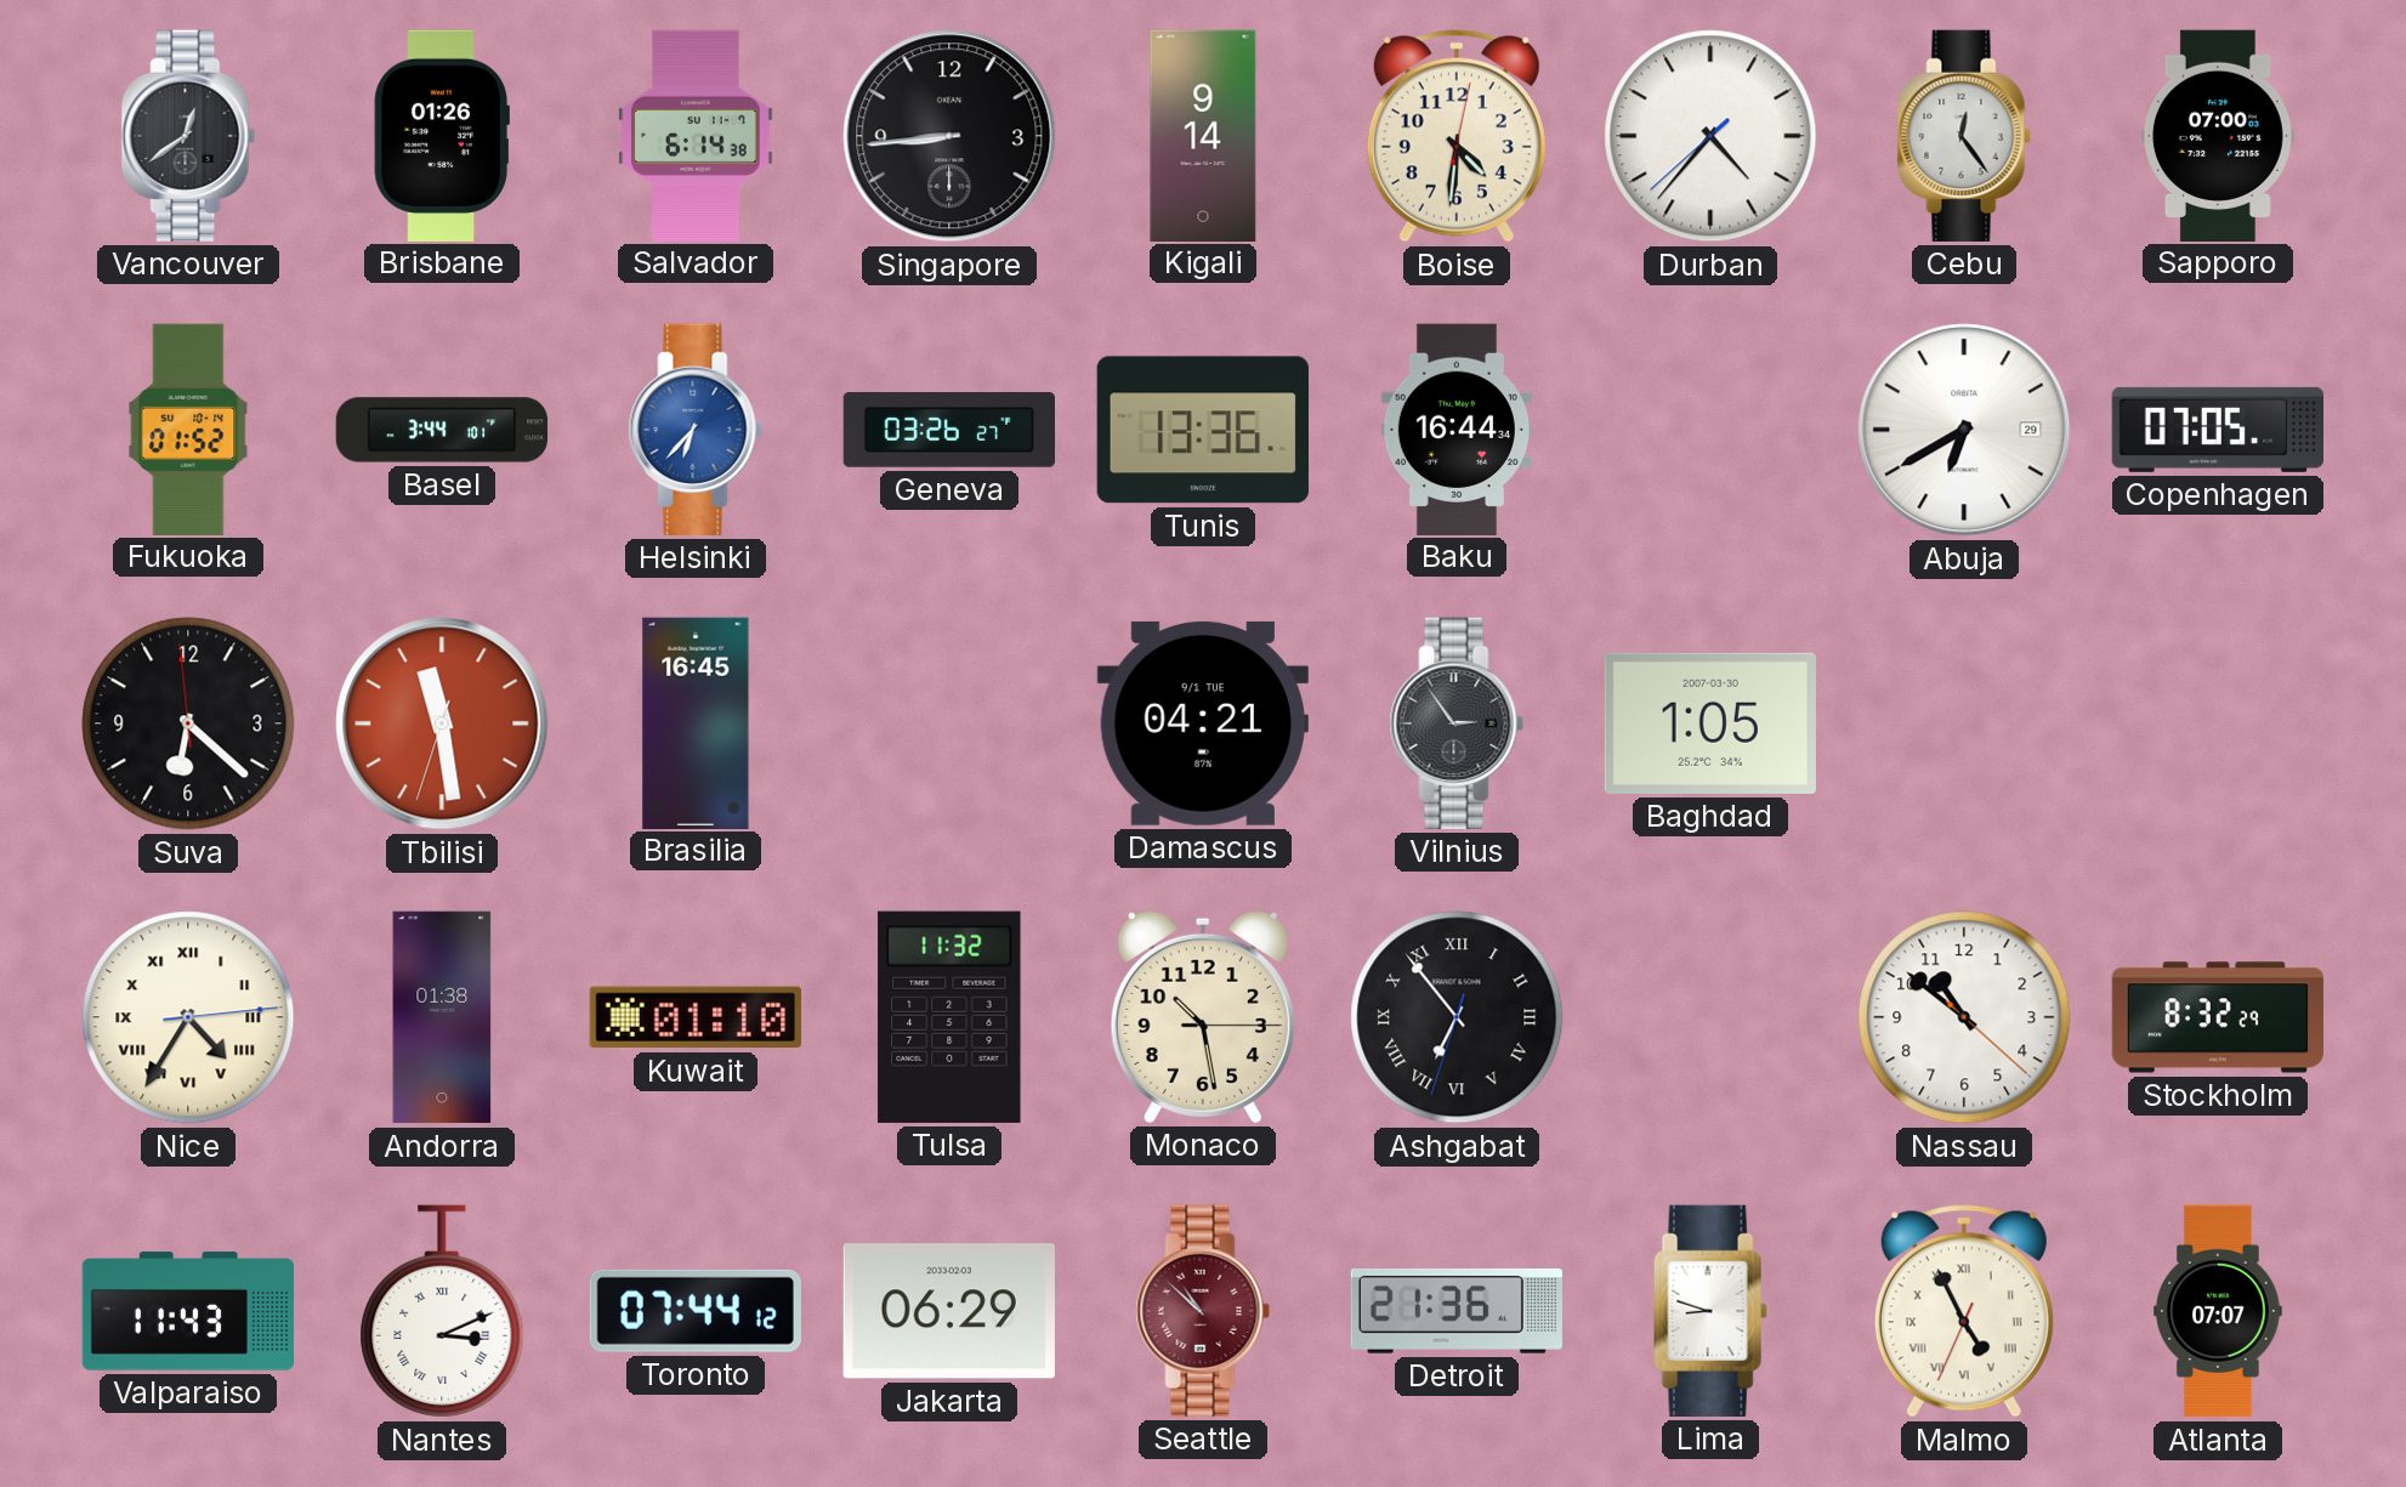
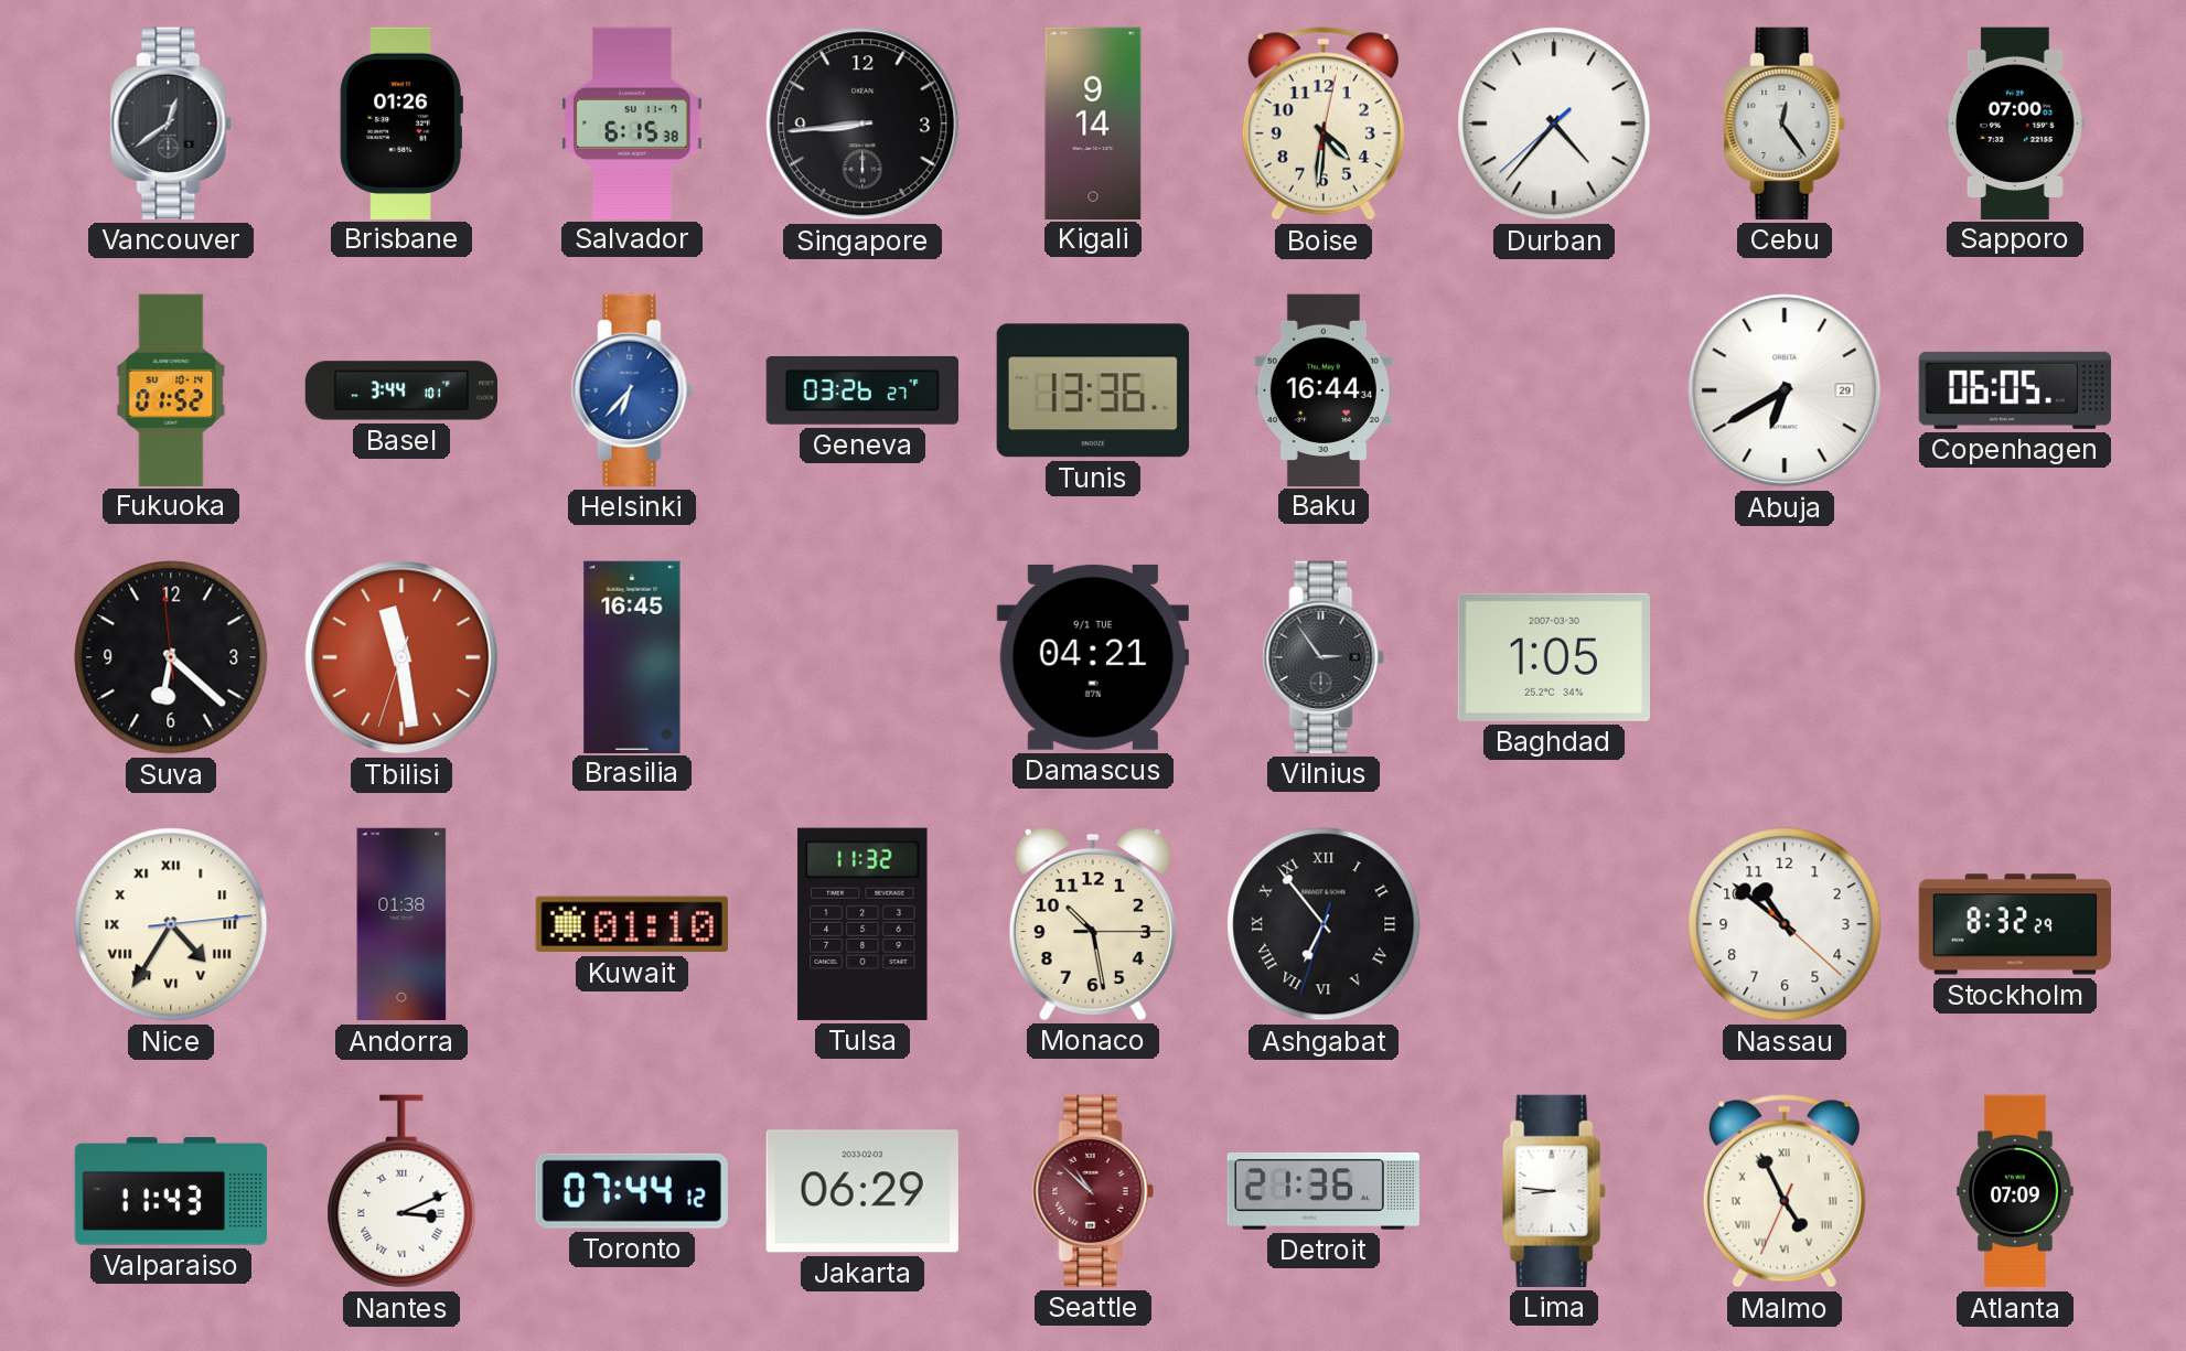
Salvador: 6:14 -> 6:15
Copenhagen: 07:05 -> 06:05
Lima: 8:48 -> 8:46
Atlanta: 07:07 -> 07:09
